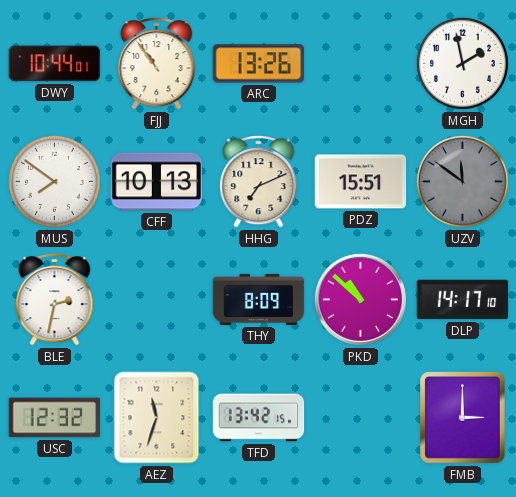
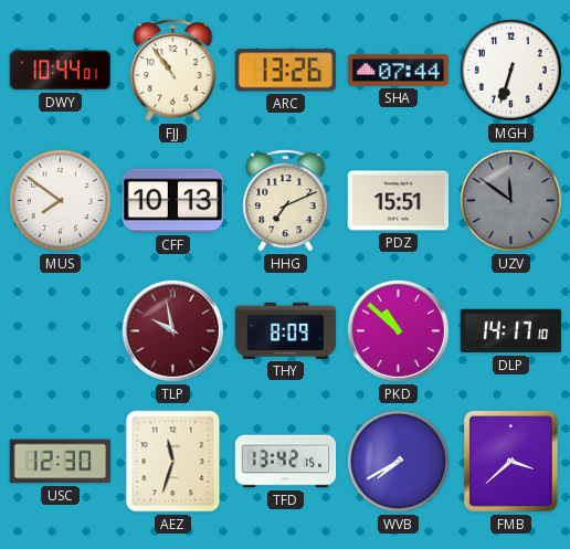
SHA: none -> 07:44
MGH: 1:58 -> 6:33
BLE: 2:32 -> none
TLP: none -> 9:58
USC: 12:32 -> 12:30
WVB: none -> 7:40
FMB: 3:00 -> 3:38
